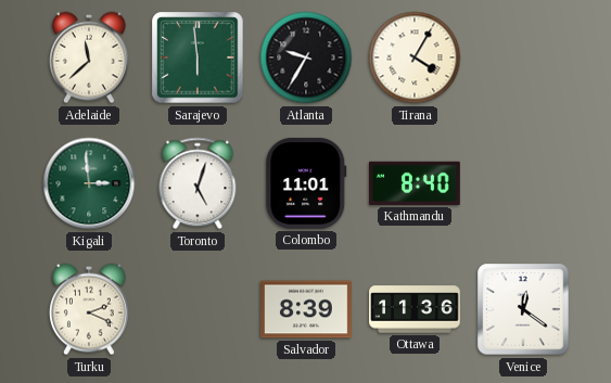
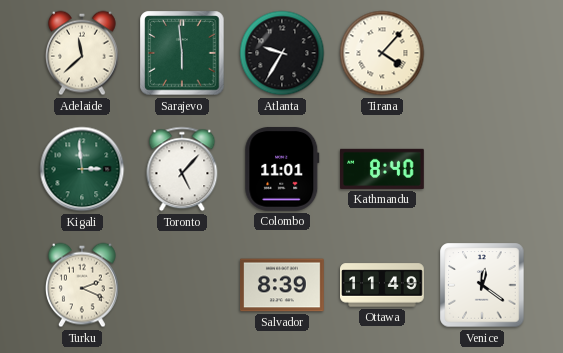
Tirana: 4:05 -> 4:07
Toronto: 5:03 -> 5:07
Ottawa: 11:36 -> 11:49
